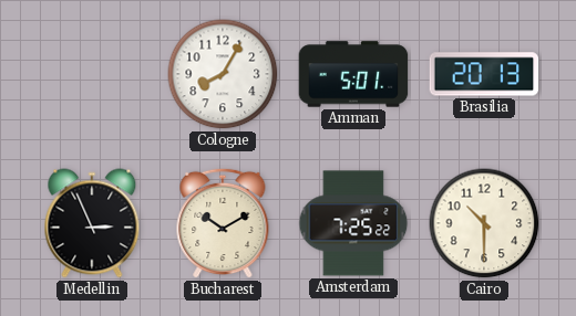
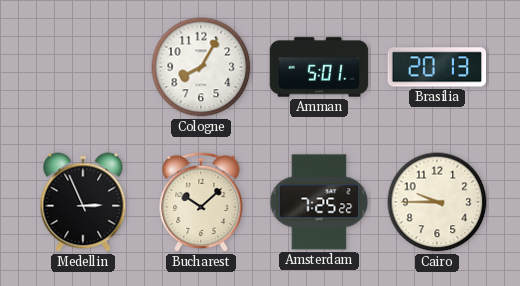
Bucharest: 10:10 -> 10:08
Cairo: 10:30 -> 9:45
